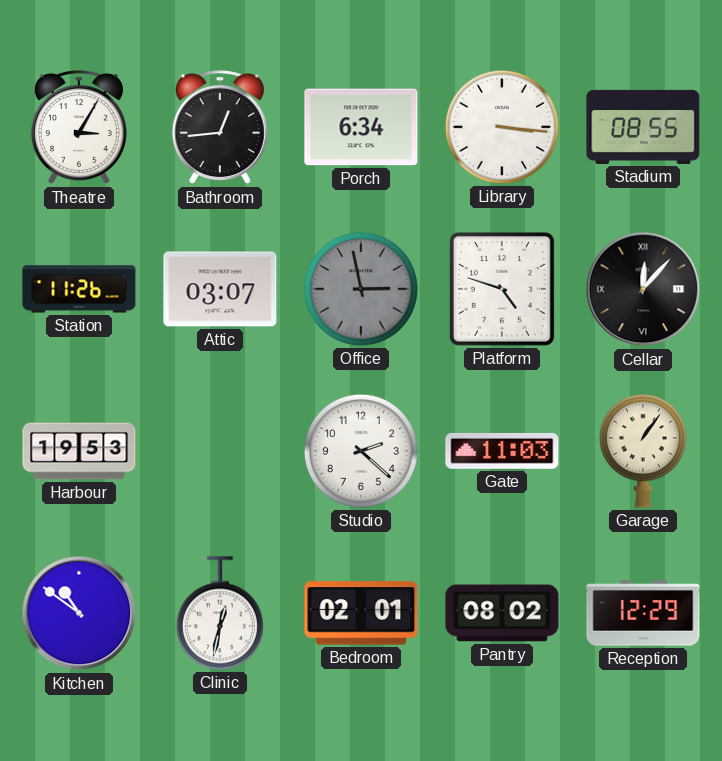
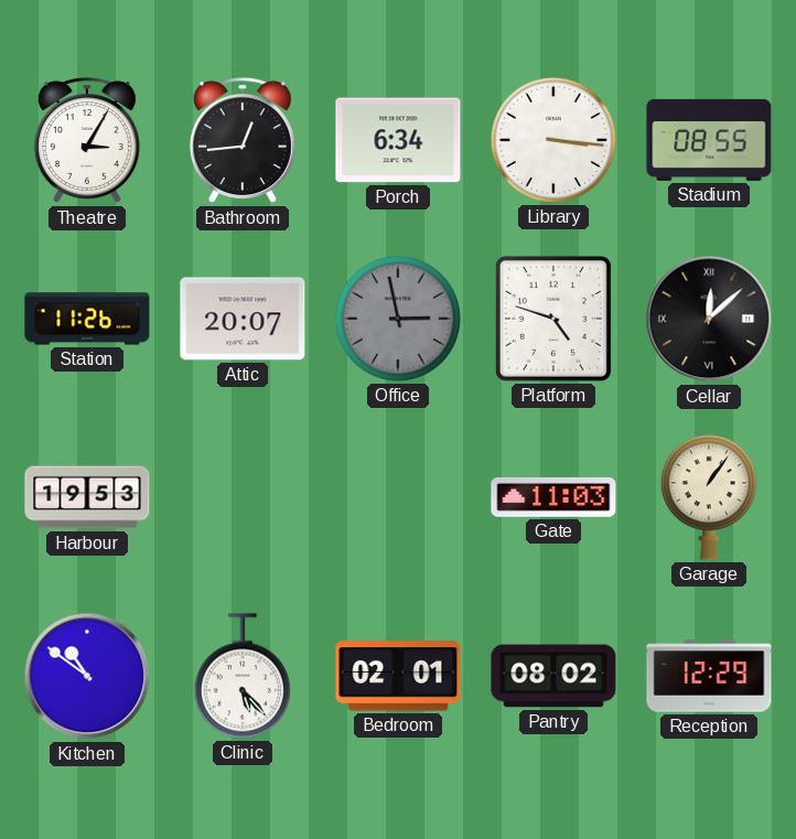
Attic: 03:07 -> 20:07
Cellar: 12:07 -> 12:08
Studio: 2:22 -> none
Clinic: 12:32 -> 5:23
